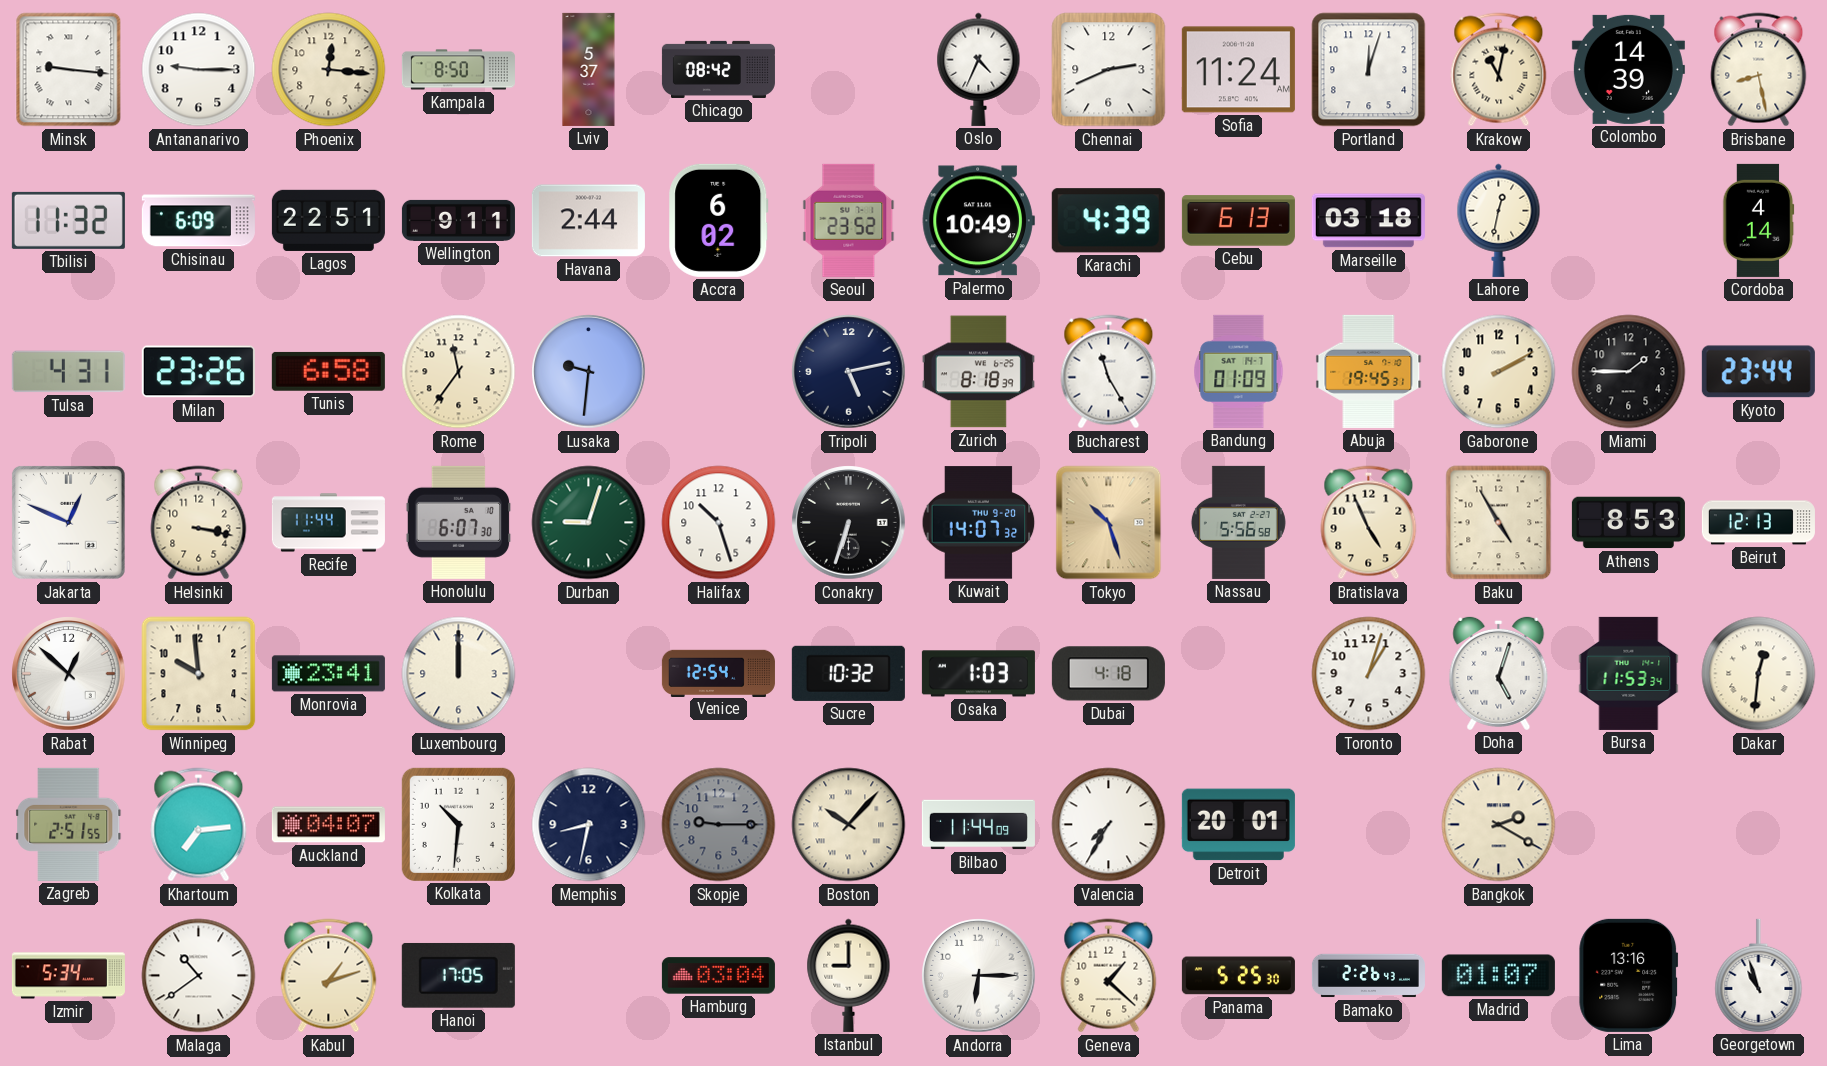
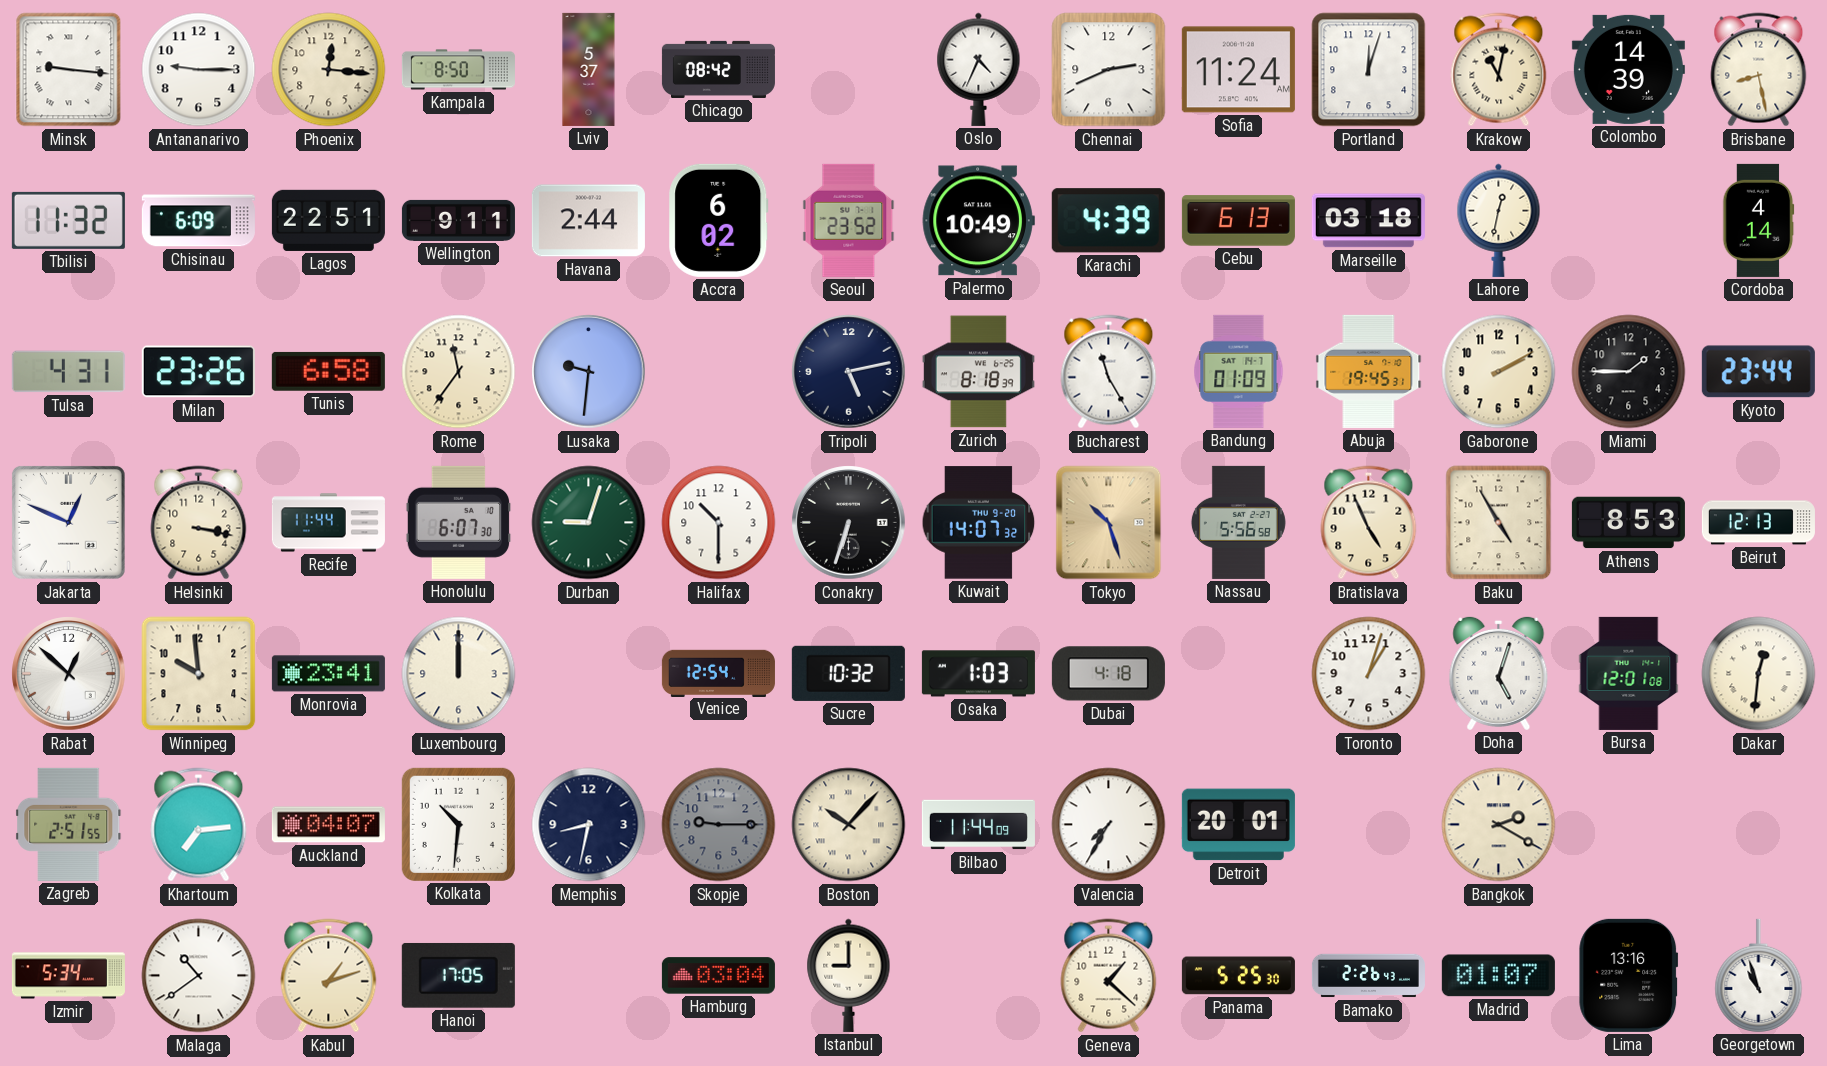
Halifax: 10:27 -> 10:30
Bursa: 11:53 -> 12:01
Andorra: 6:15 -> none
